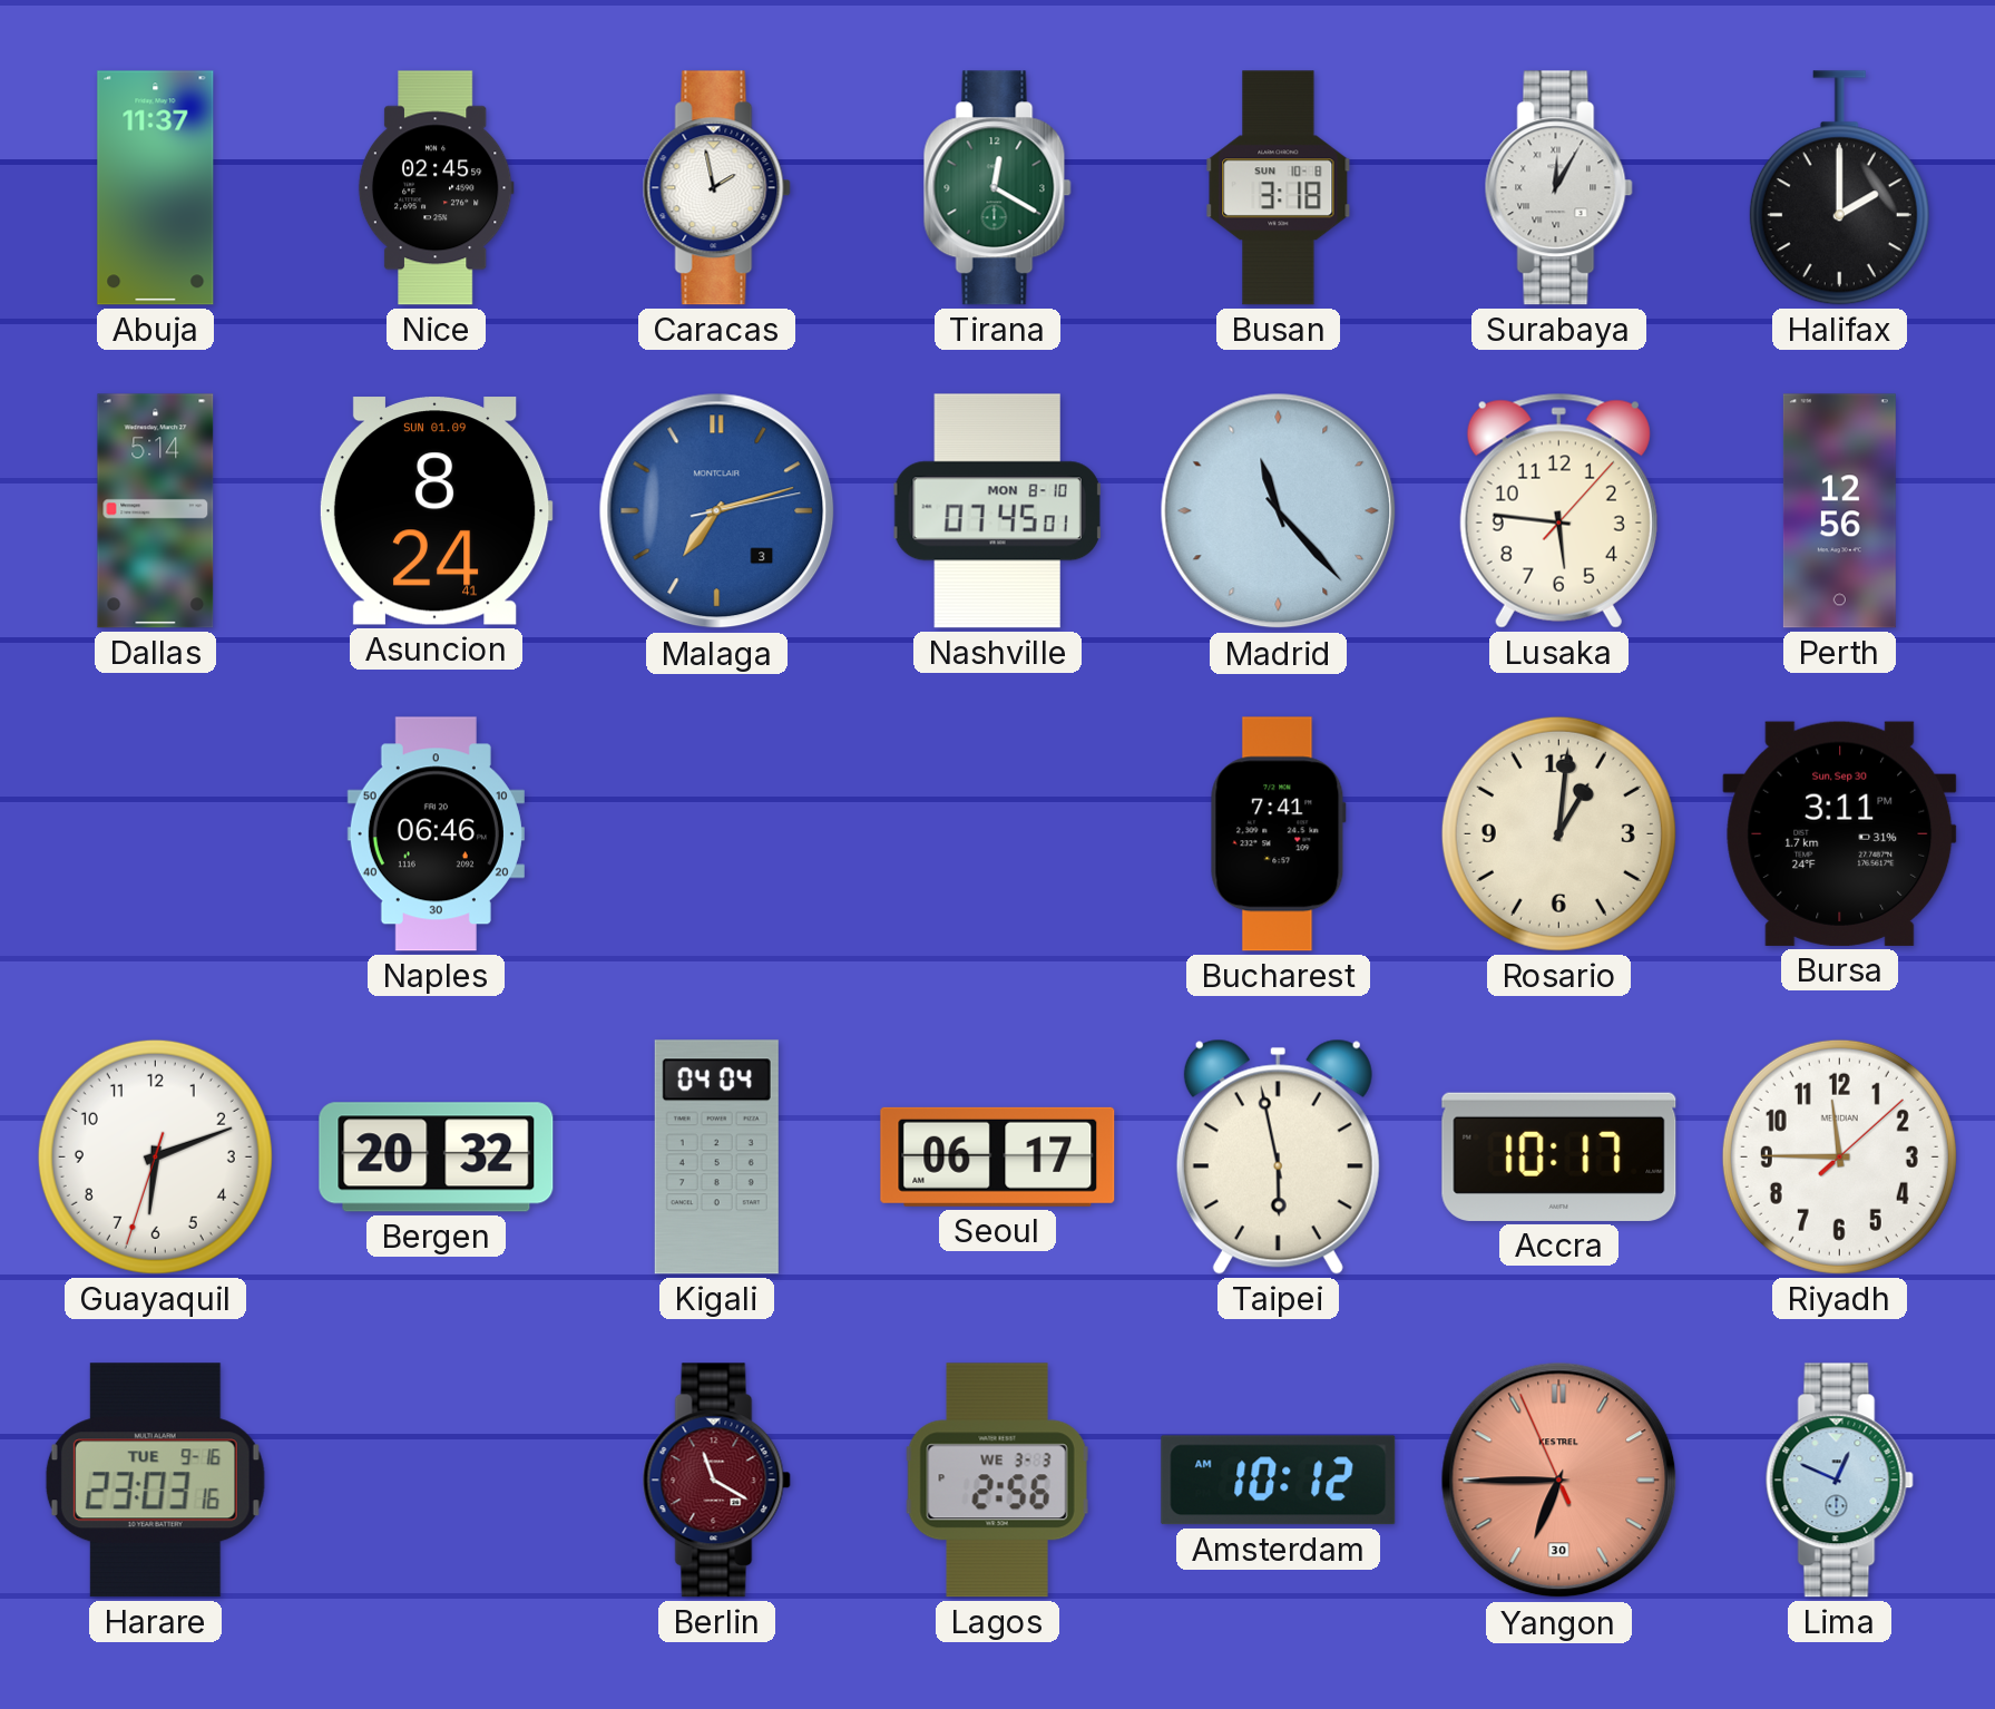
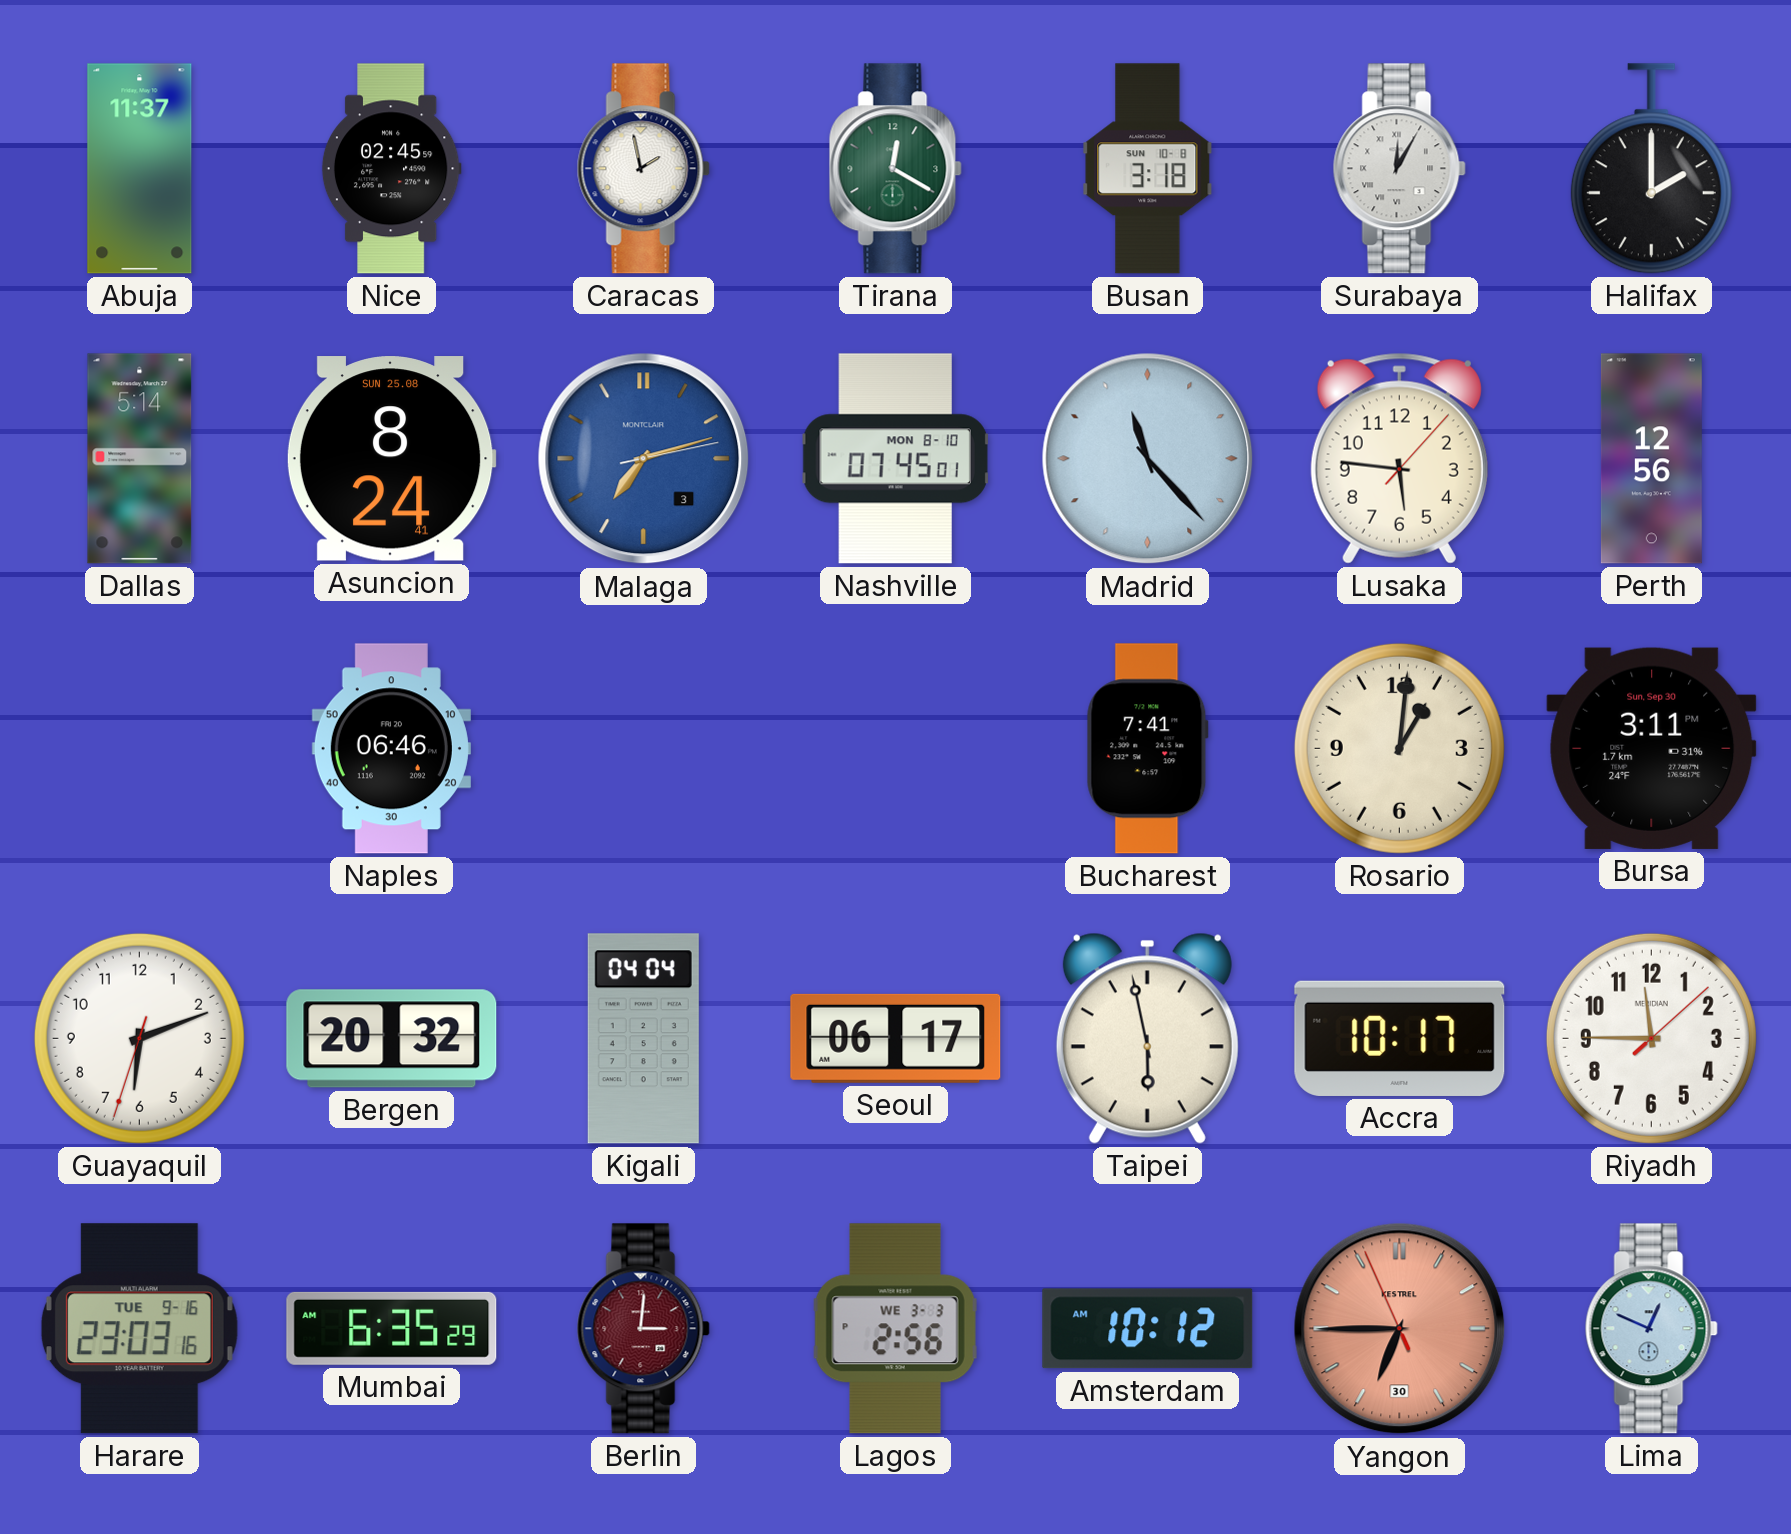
Asuncion date: SUN 01.09 -> SUN 25.08
Mumbai: none -> 6:35
Berlin: 11:20 -> 3:01
